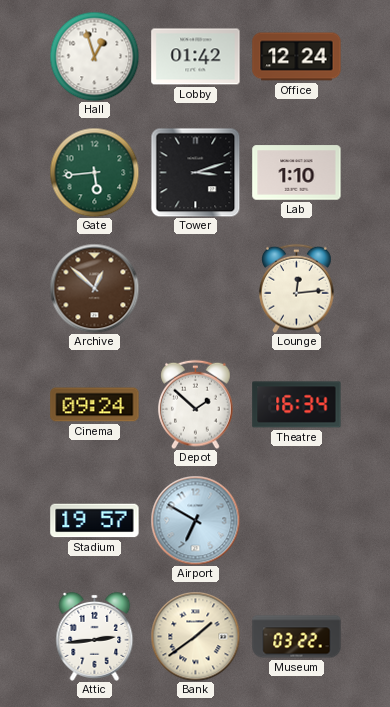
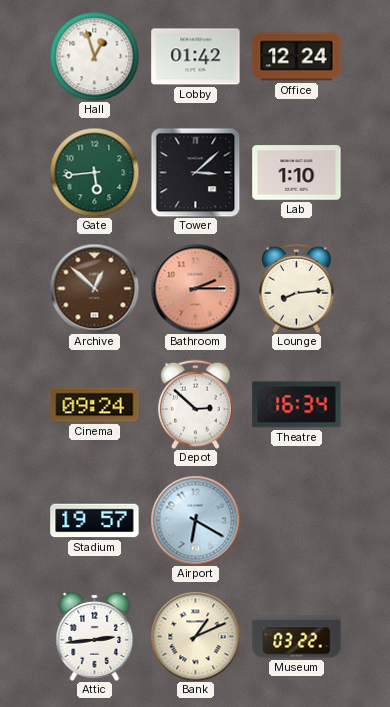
Tower: 3:12 -> 3:08
Bathroom: none -> 2:15
Lounge: 12:14 -> 8:14
Depot: 1:52 -> 2:52
Airport: 6:50 -> 6:20
Bank: 1:39 -> 1:11
